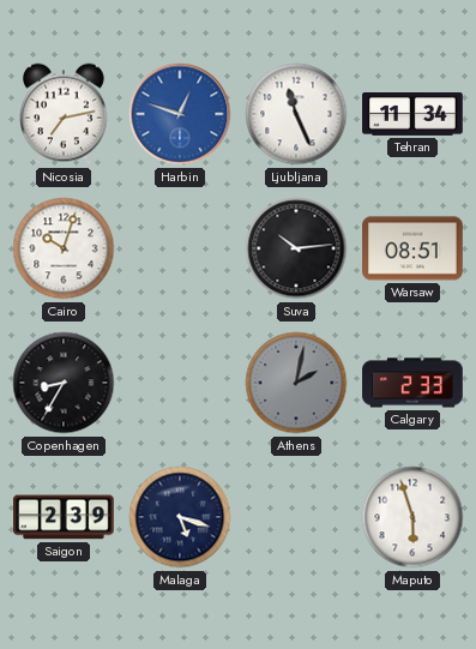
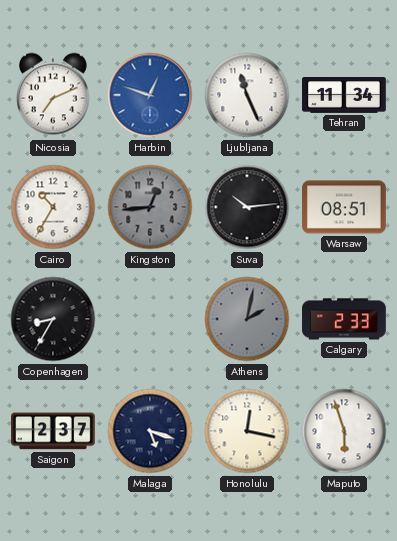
Nicosia: 7:13 -> 7:11
Cairo: 10:03 -> 10:35
Kingston: none -> 12:44
Saigon: 2:39 -> 2:37
Honolulu: none -> 12:17
